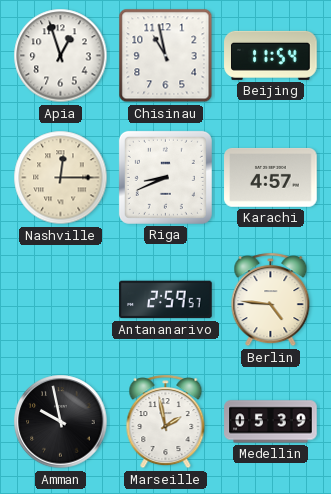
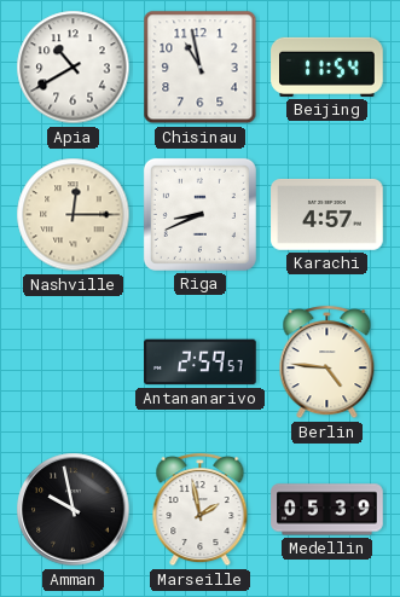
Apia: 12:57 -> 10:40
